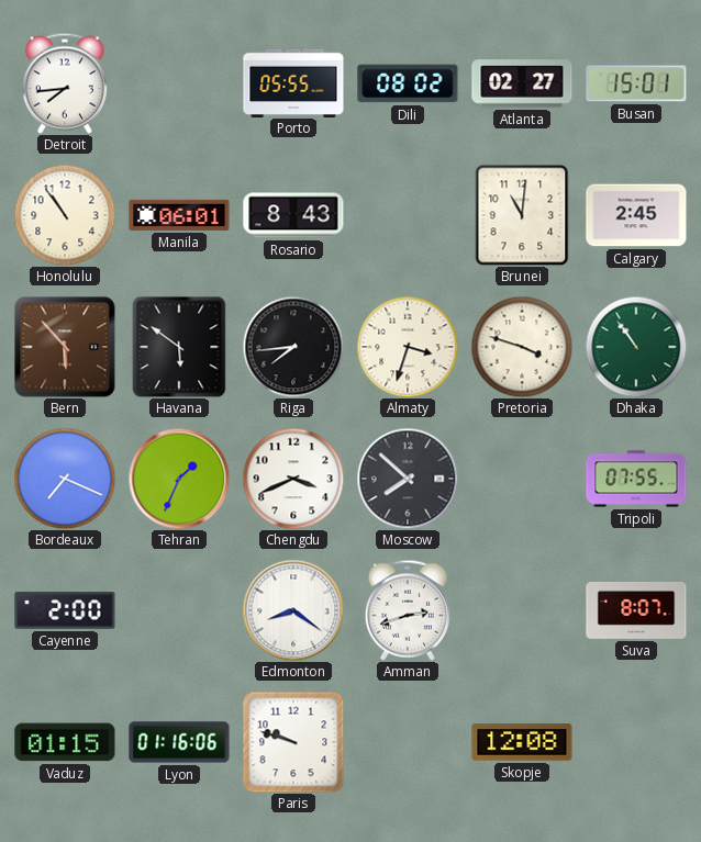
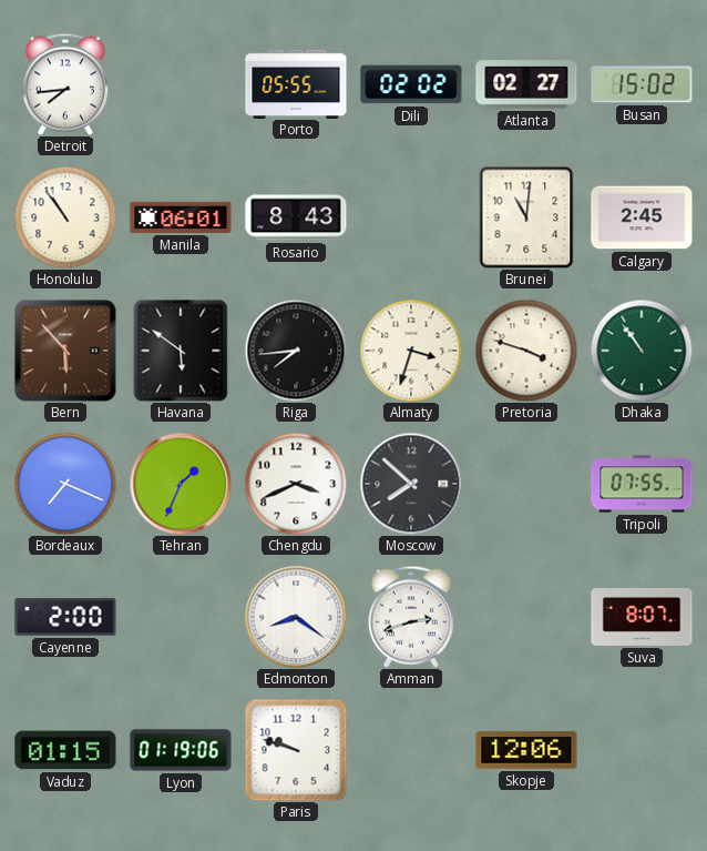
Dili: 08:02 -> 02:02
Busan: 15:01 -> 15:02
Lyon: 01:16 -> 01:19
Skopje: 12:08 -> 12:06
